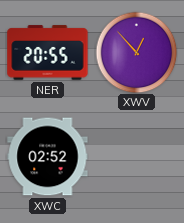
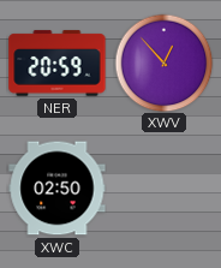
NER: 20:55 -> 20:59
XWC: 02:52 -> 02:50
